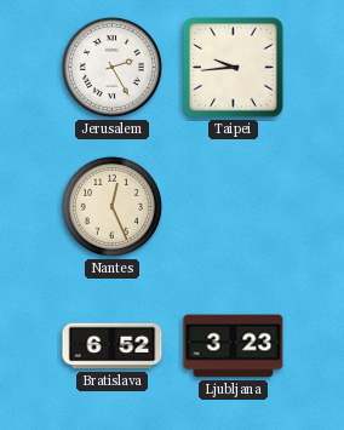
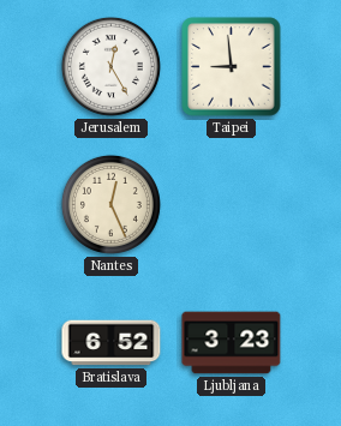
Jerusalem: 2:25 -> 12:25
Taipei: 9:44 -> 8:59
